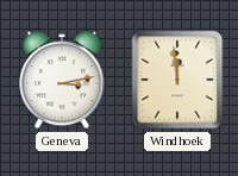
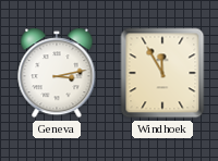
Windhoek: 11:59 -> 11:55
